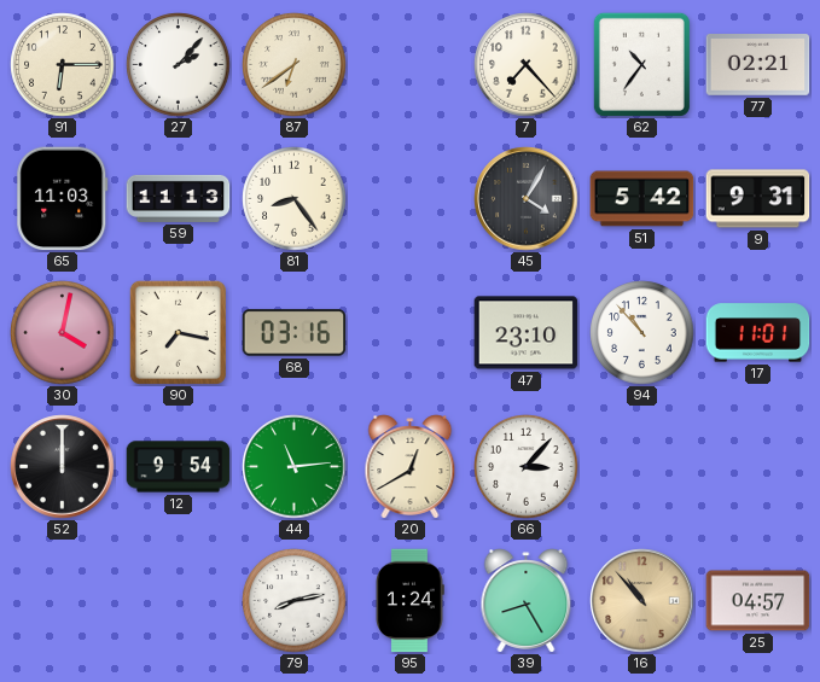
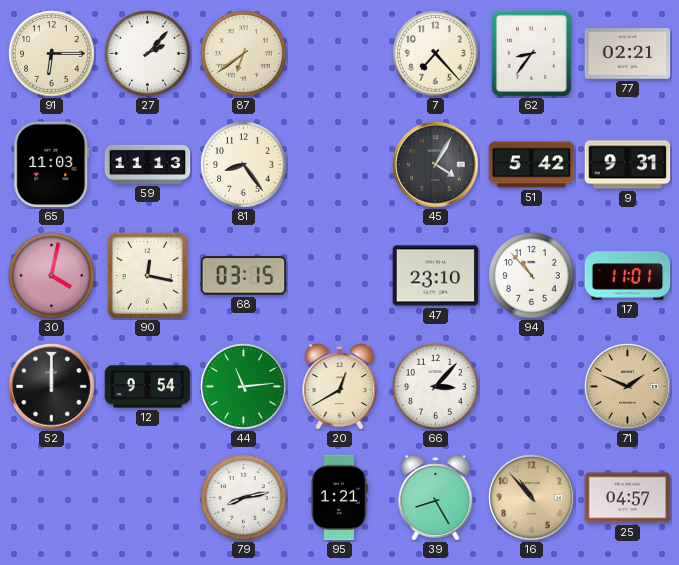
62: 10:36 -> 8:36
90: 7:17 -> 12:17
68: 03:16 -> 03:15
71: none -> 1:49
95: 1:24 -> 1:21
